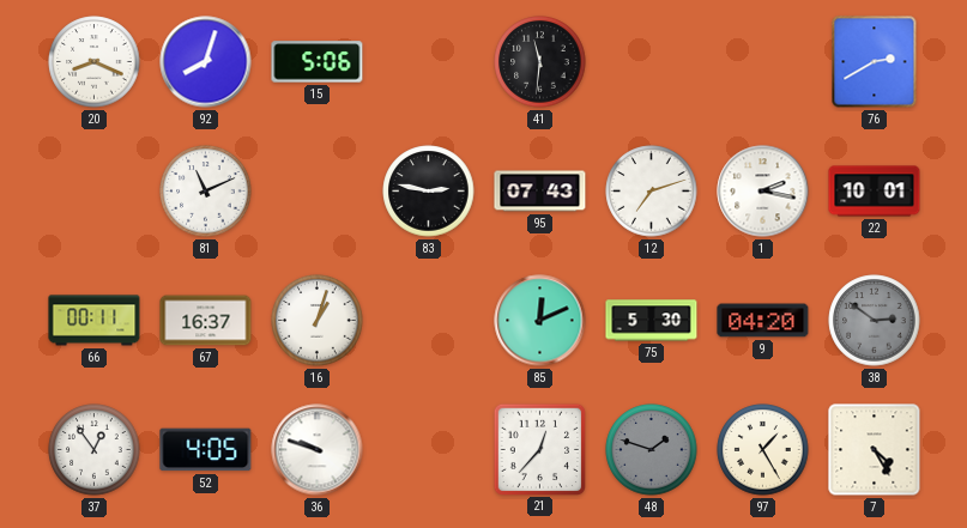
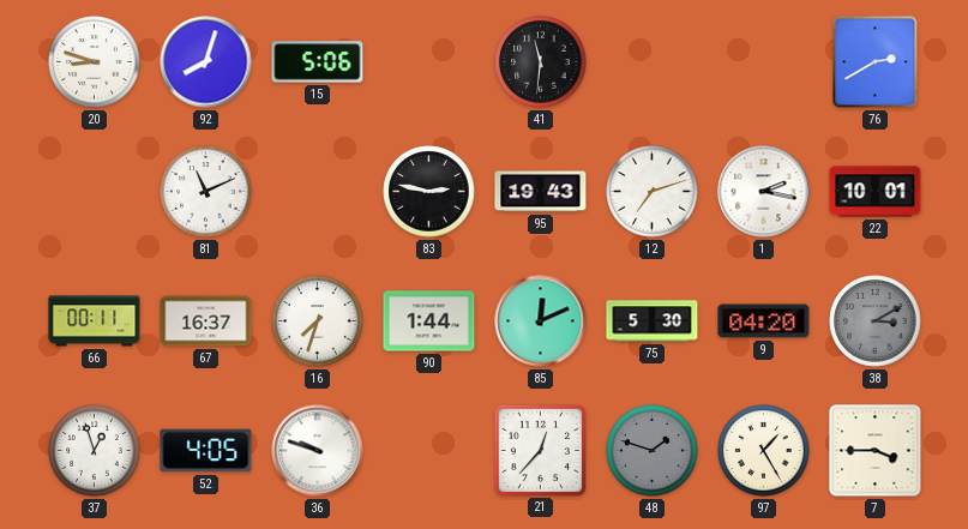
20: 8:19 -> 8:48
95: 07:43 -> 19:43
16: 1:03 -> 7:33
90: none -> 1:44
38: 2:51 -> 3:10
37: 12:54 -> 12:57
7: 4:25 -> 3:45
